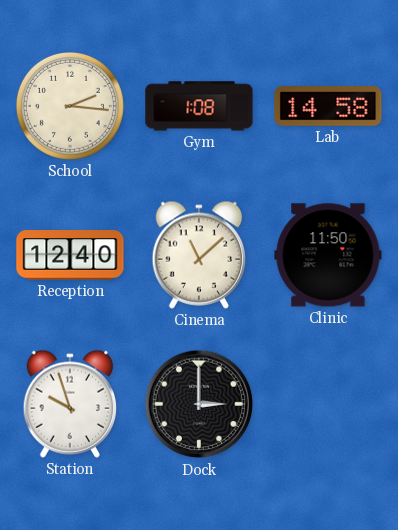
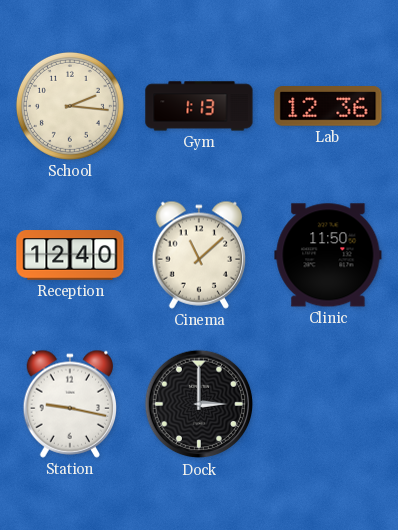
Gym: 1:08 -> 1:13
Lab: 14:58 -> 12:36
Station: 9:57 -> 9:17
